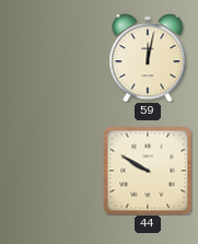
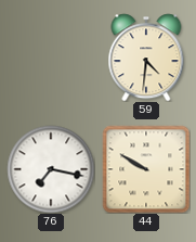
59: 12:02 -> 4:31
76: none -> 7:17
